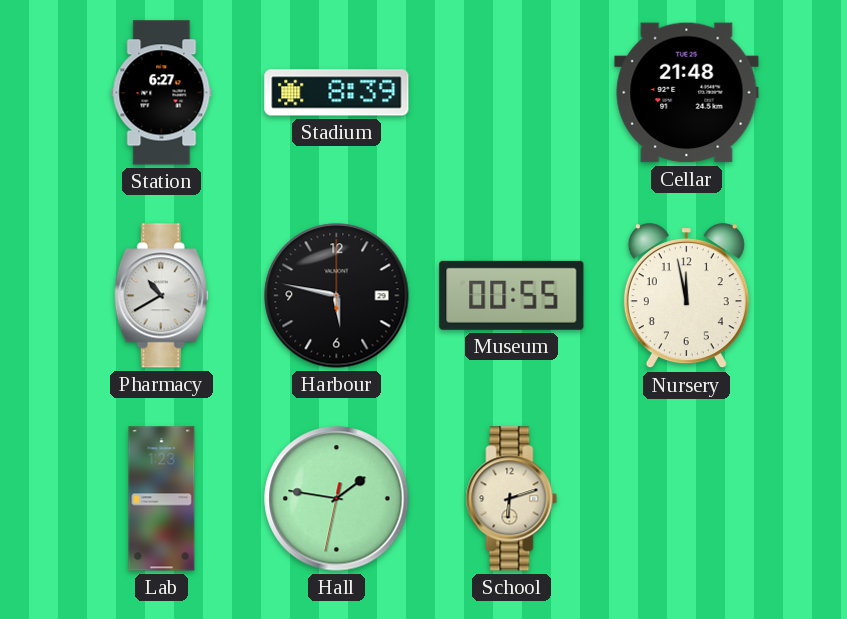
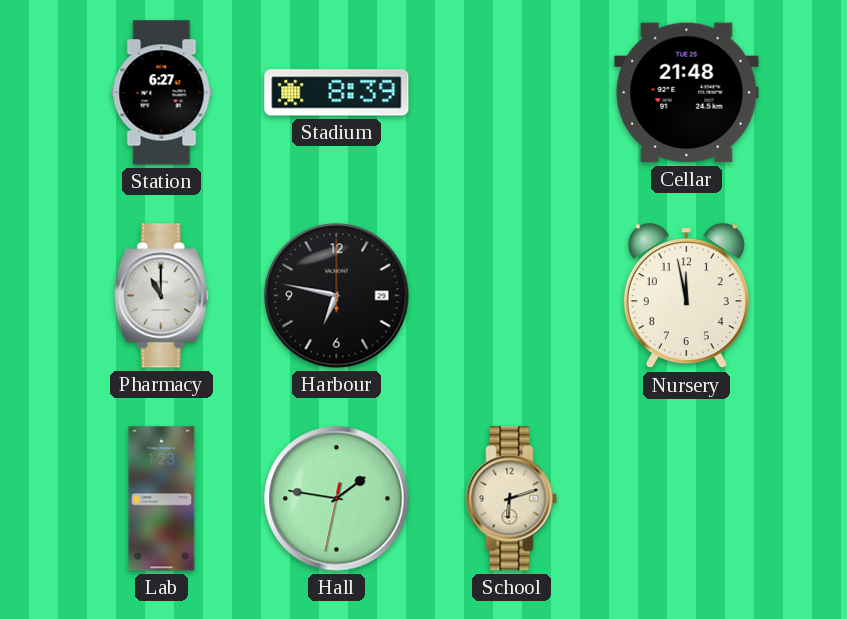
Pharmacy: 10:40 -> 11:00
Harbour: 5:47 -> 6:47
Museum: 00:55 -> none
